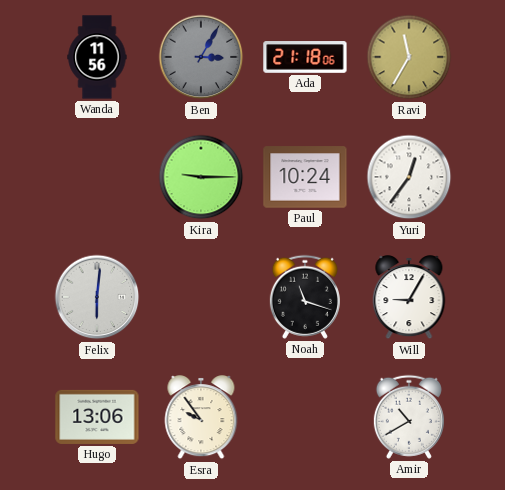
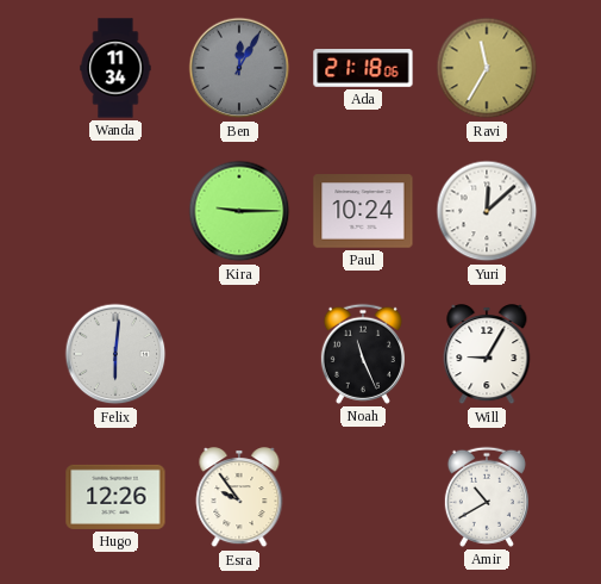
Wanda: 11:56 -> 11:34
Ben: 3:05 -> 12:05
Yuri: 12:36 -> 12:08
Noah: 11:18 -> 11:26
Hugo: 13:06 -> 12:26
